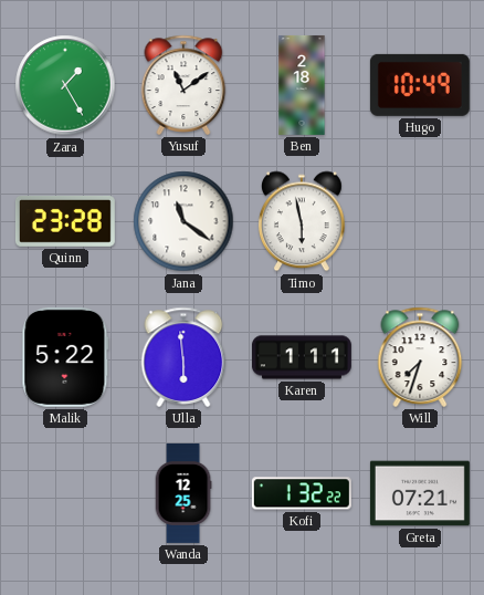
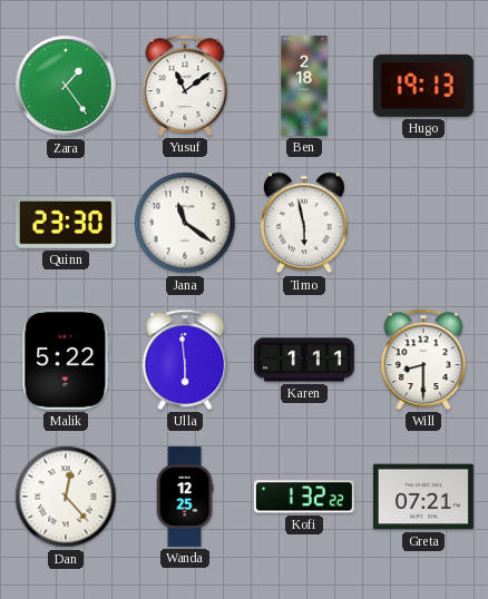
Zara: 1:25 -> 1:24
Hugo: 10:49 -> 19:13
Quinn: 23:28 -> 23:30
Will: 7:33 -> 8:30
Dan: none -> 12:23
